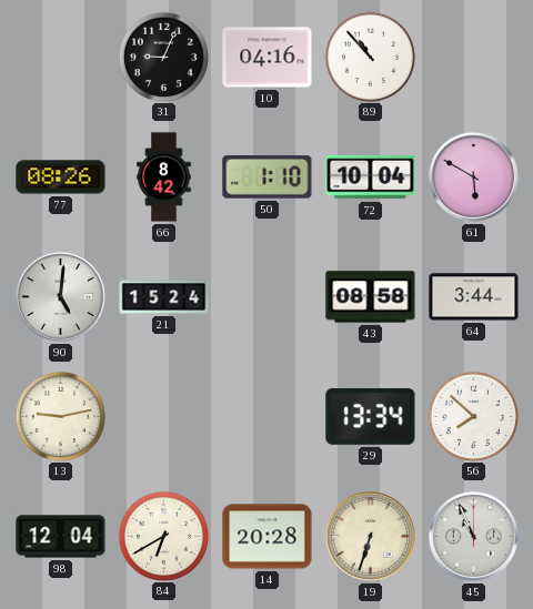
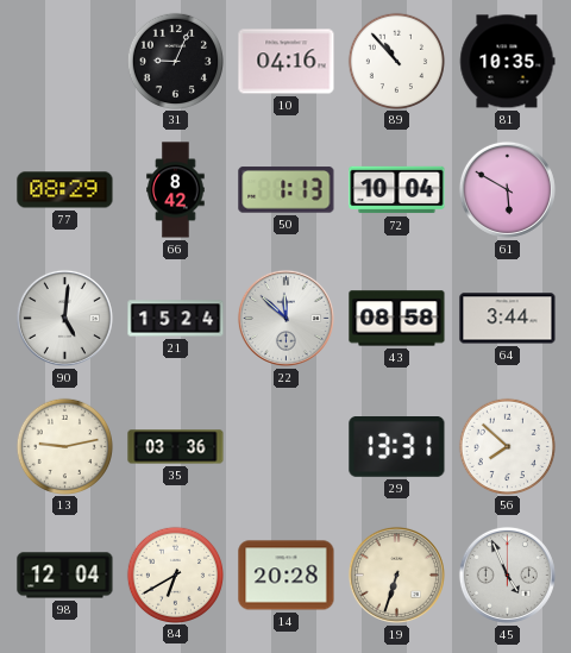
81: none -> 10:35
77: 08:26 -> 08:29
50: 1:10 -> 1:13
22: none -> 11:52
35: none -> 03:36
29: 13:34 -> 13:31
45: 10:56 -> 4:56
